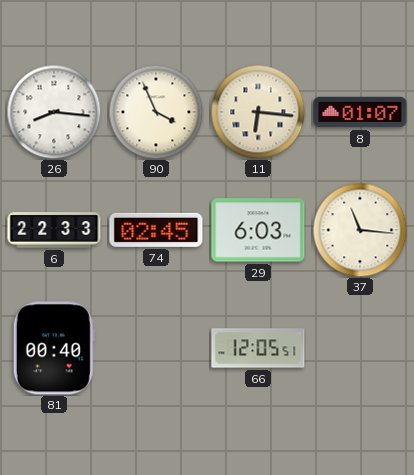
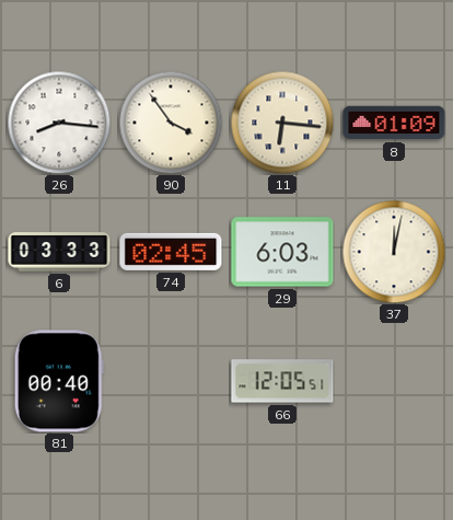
90: 3:56 -> 3:54
8: 01:07 -> 01:09
6: 22:33 -> 03:33
37: 11:16 -> 12:02
